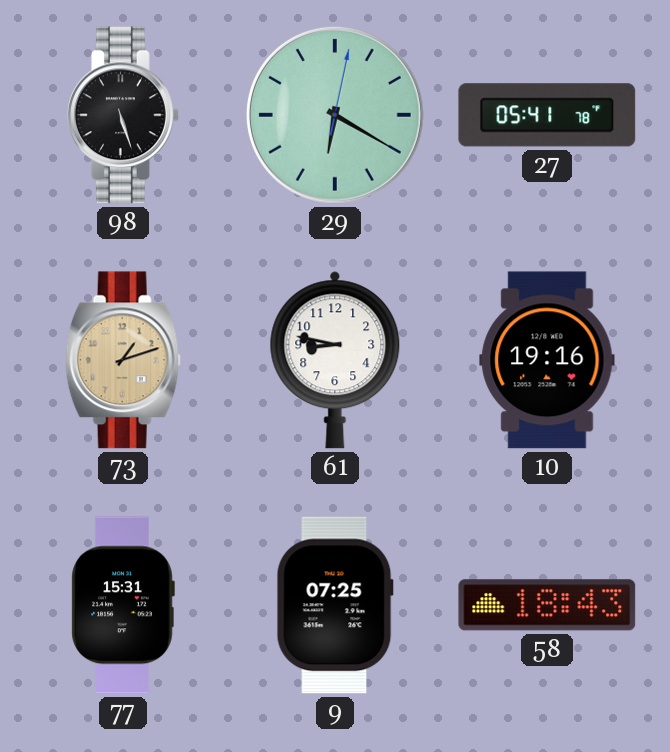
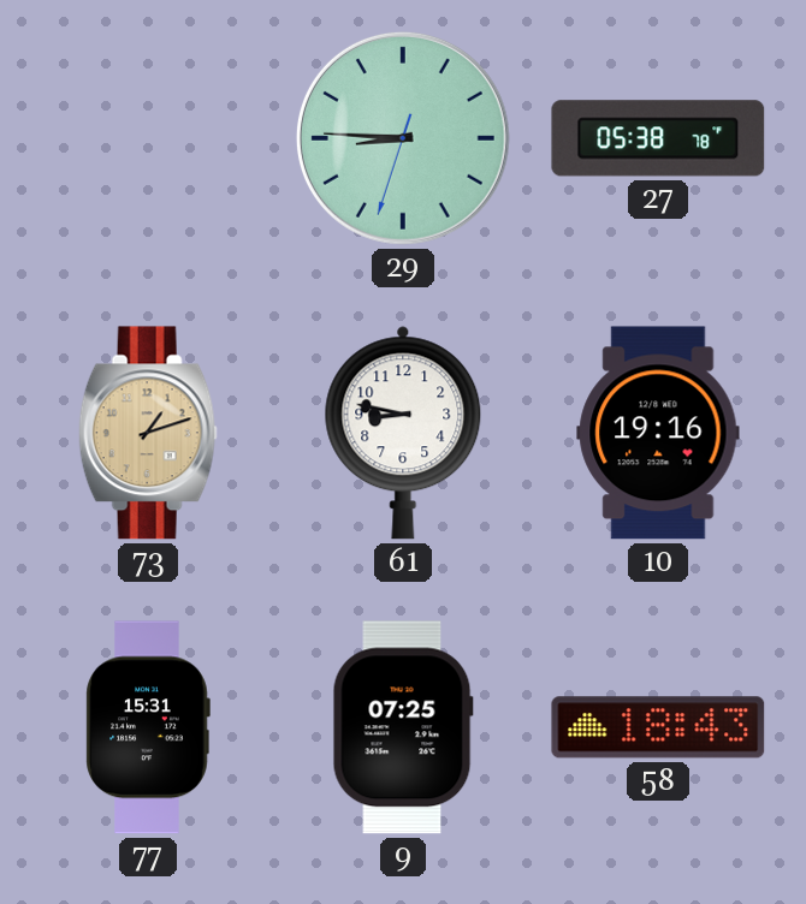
98: 5:27 -> none
29: 6:20 -> 8:45
27: 05:41 -> 05:38
